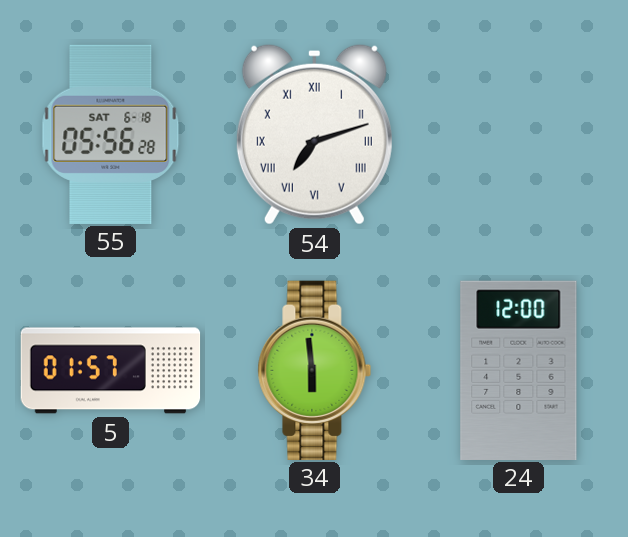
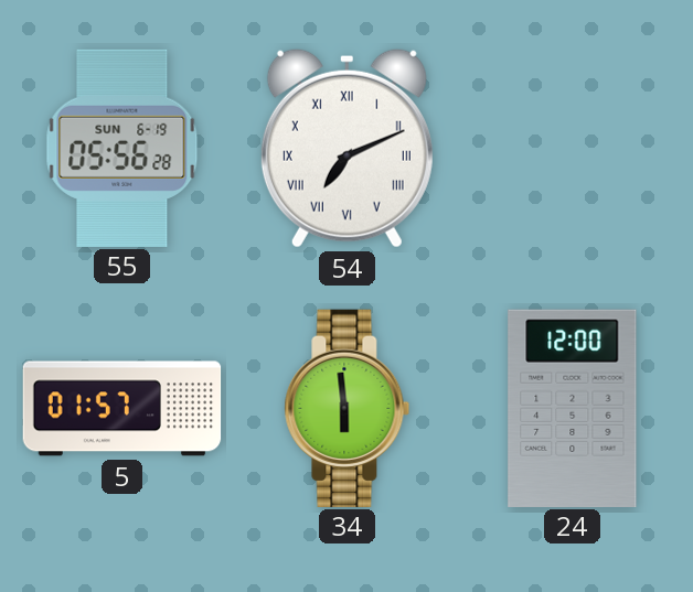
55 date: SAT 6-18 -> SUN 6-19
54: 7:12 -> 7:11
